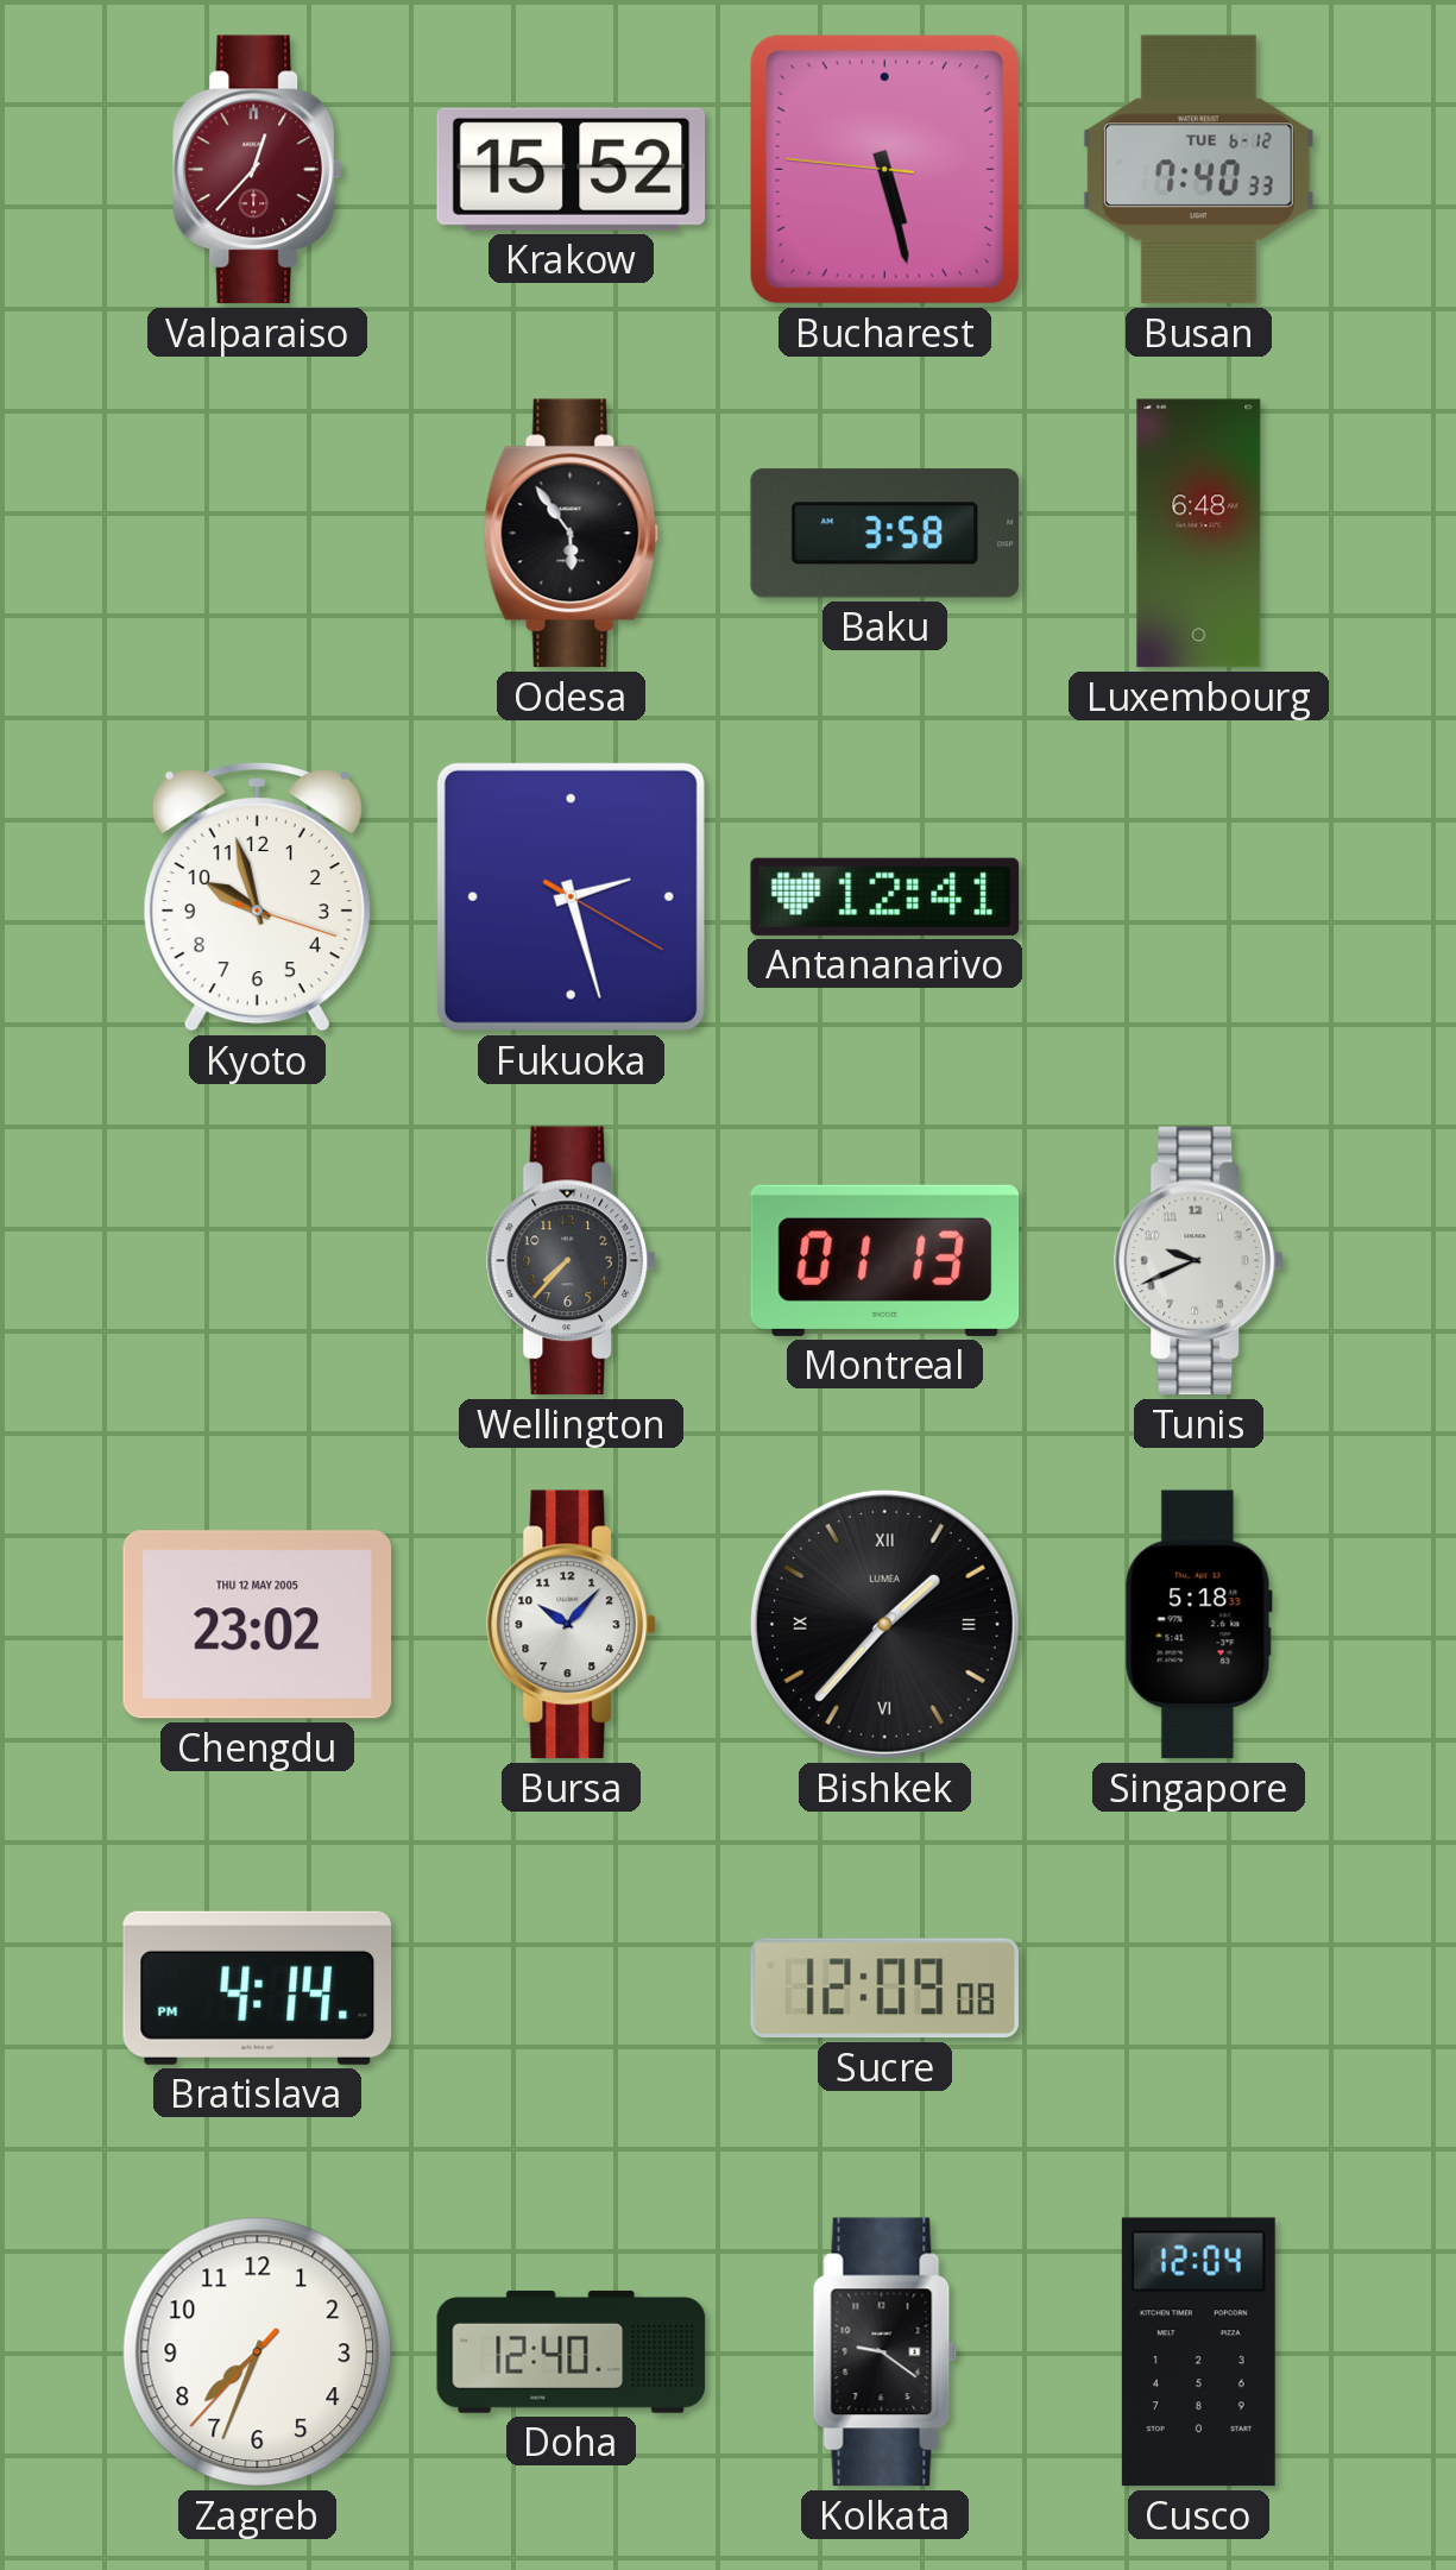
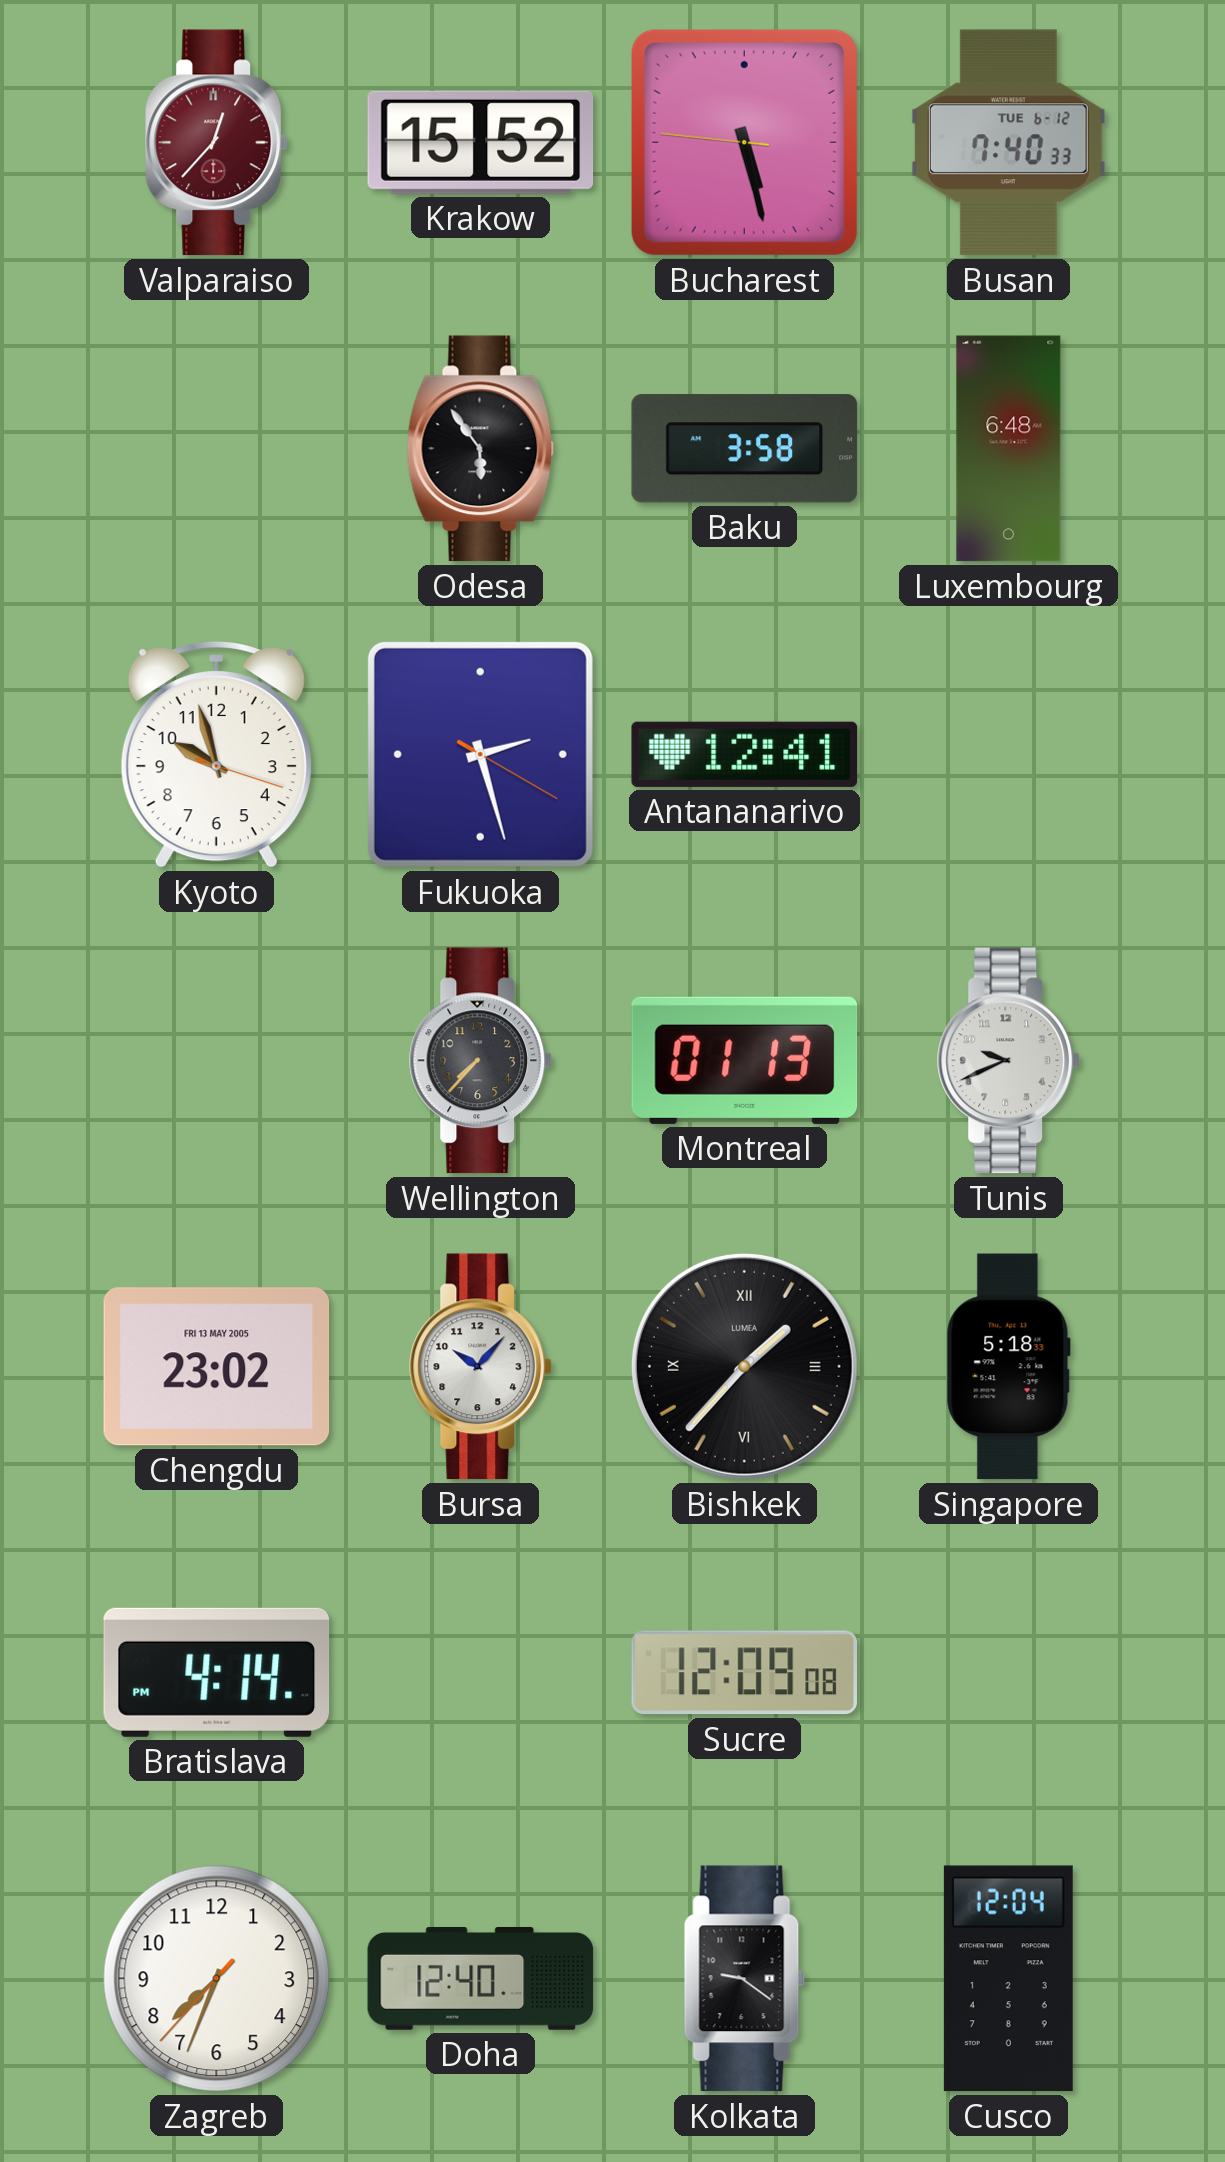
Chengdu date: THU 12 MAY 2005 -> FRI 13 MAY 2005
